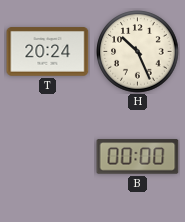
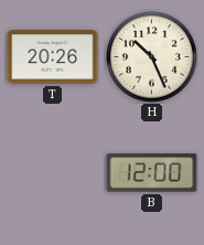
T: 20:24 -> 20:26
B: 00:00 -> 12:00
